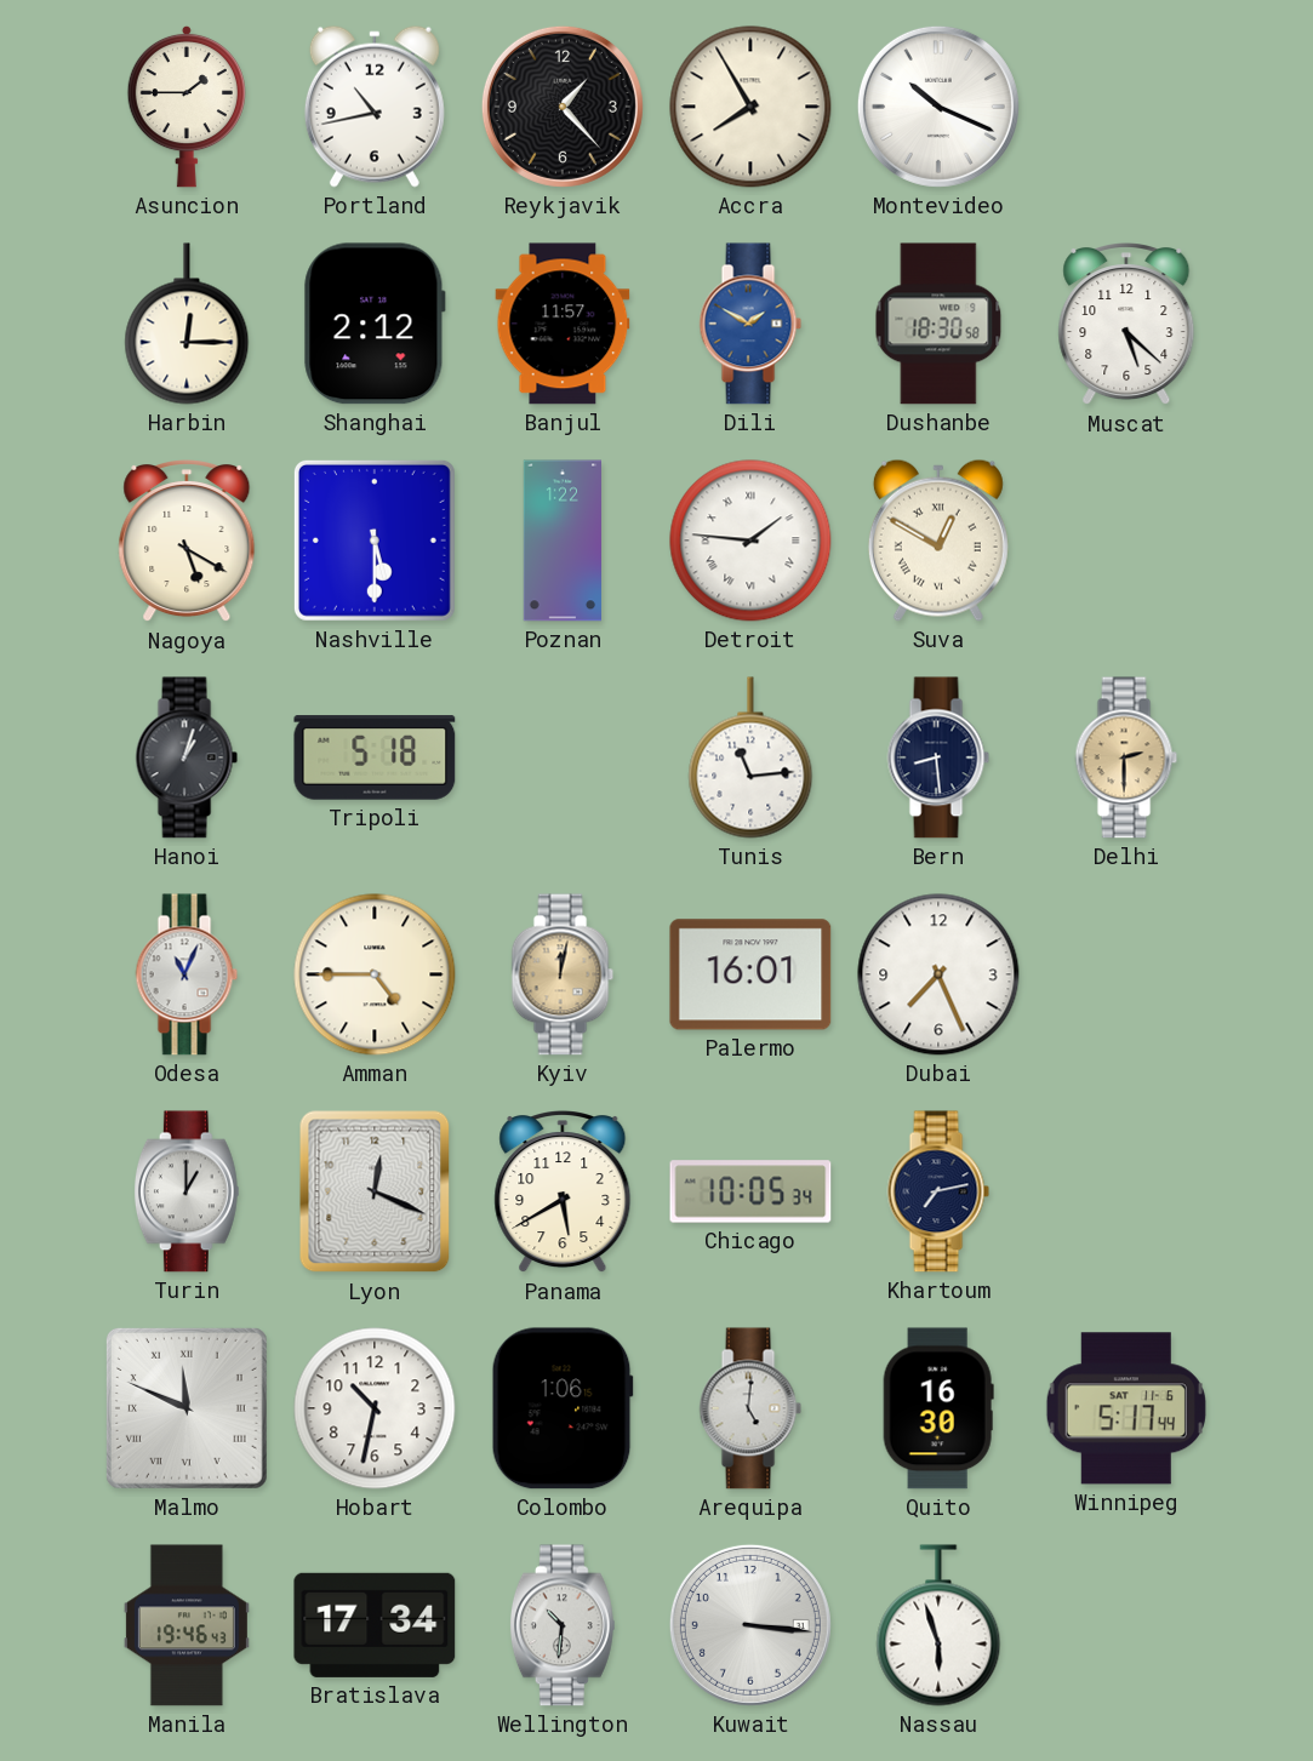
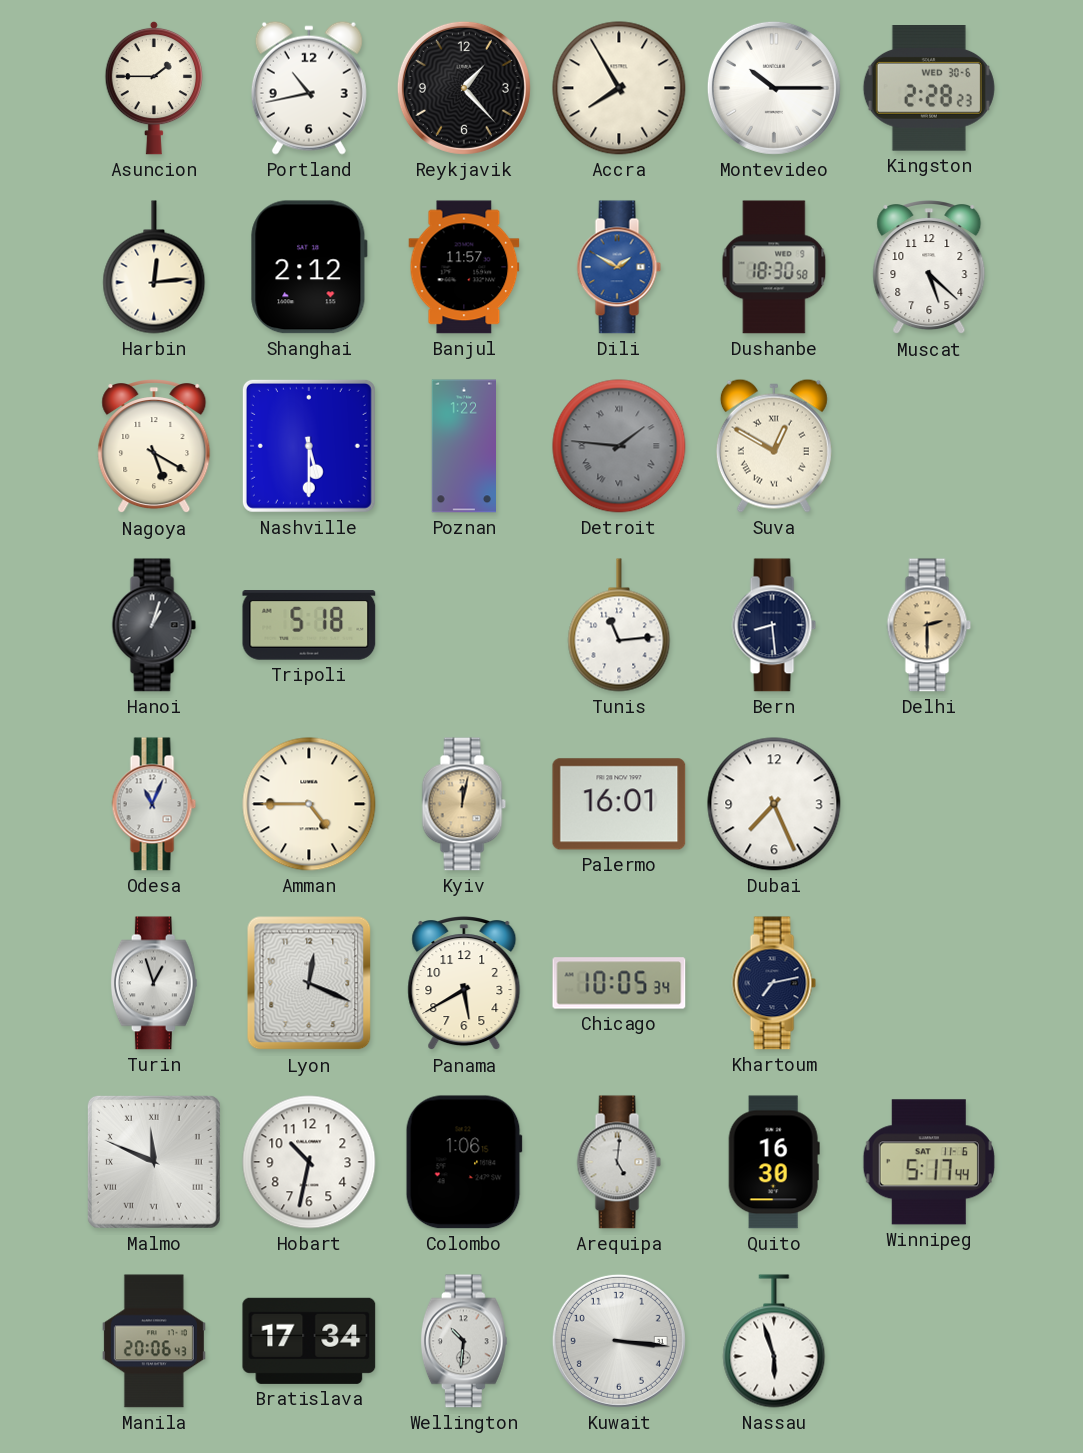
Montevideo: 10:19 -> 10:15
Kingston: none -> 2:28
Harbin: 12:15 -> 12:14
Detroit dial: white -> grey
Turin: 1:00 -> 12:57
Manila: 19:46 -> 20:06
